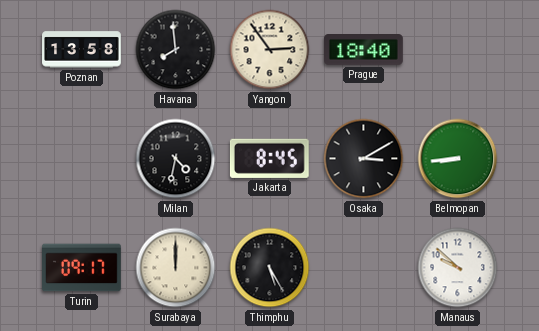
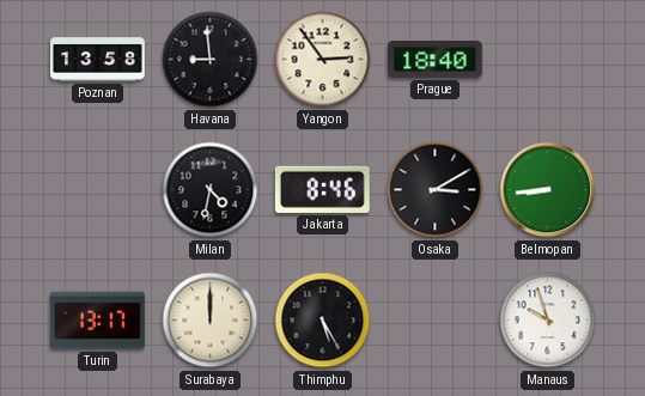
Havana: 7:59 -> 8:59
Jakarta: 8:45 -> 8:46
Turin: 09:17 -> 13:17
Manaus: 9:52 -> 9:57
